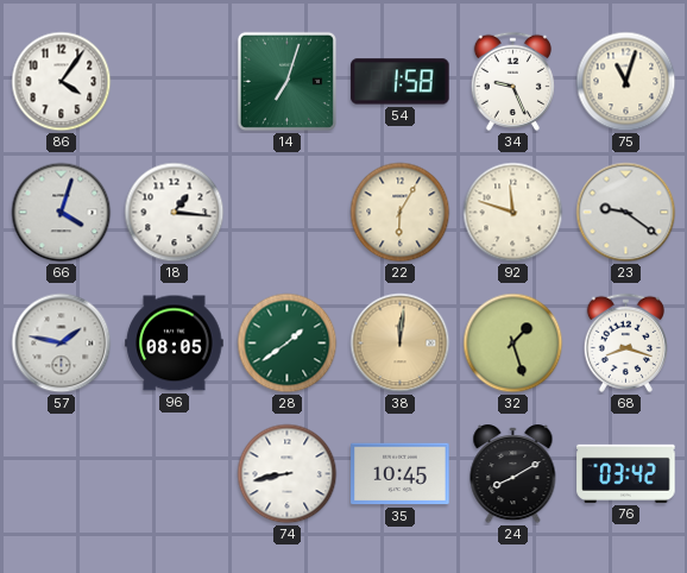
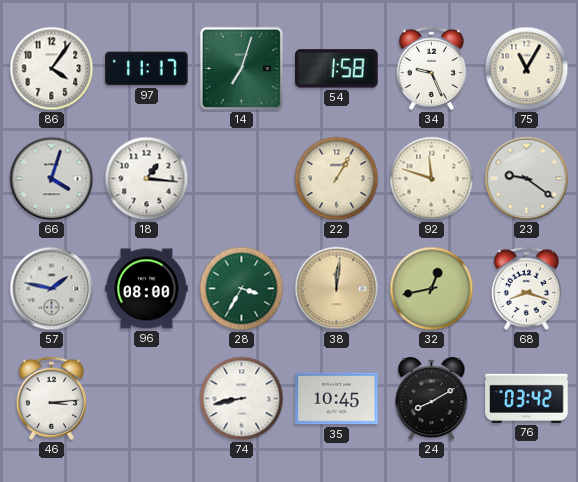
97: none -> 11:17
75: 11:03 -> 11:05
22: 6:05 -> 1:05
96: 08:05 -> 08:00
28: 1:39 -> 3:35
32: 1:27 -> 12:43
46: none -> 3:14
